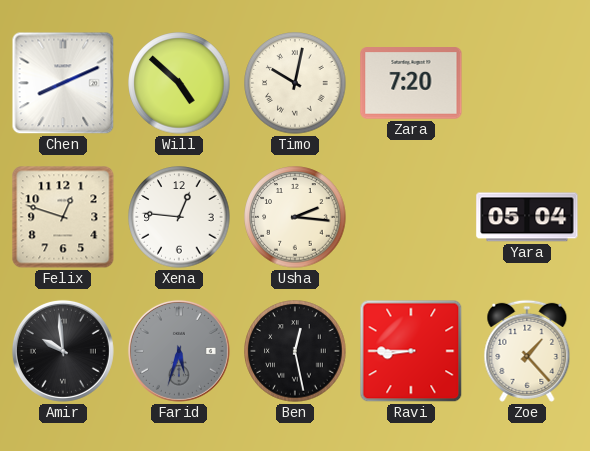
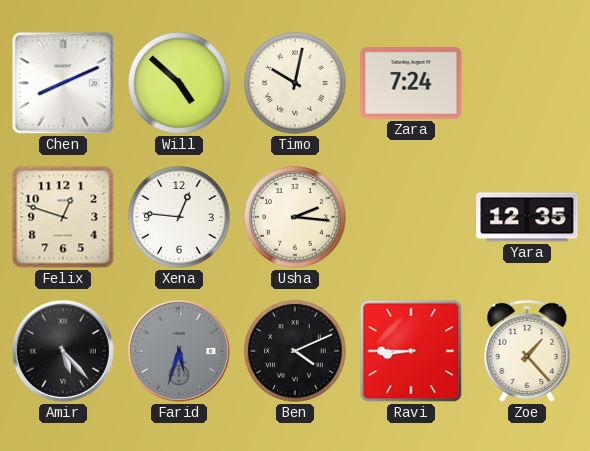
Zara: 7:20 -> 7:24
Yara: 05:04 -> 12:35
Amir: 9:59 -> 5:23
Ben: 12:28 -> 4:11
